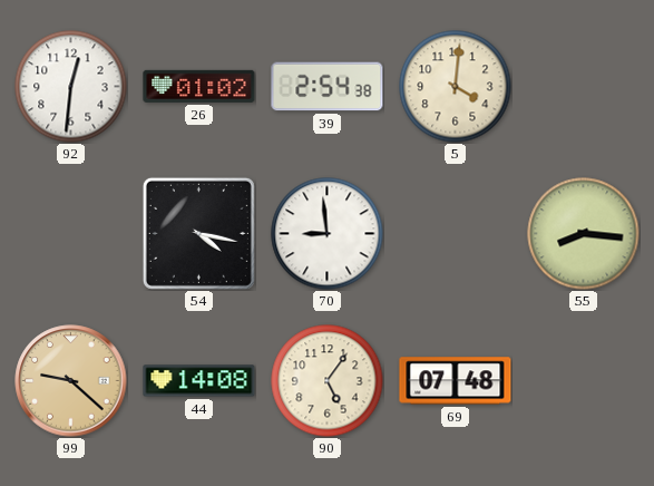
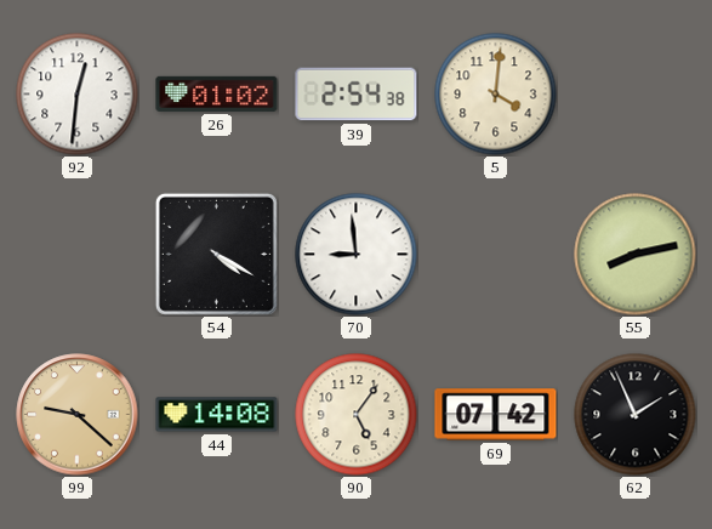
54: 4:17 -> 4:20
55: 8:16 -> 8:13
69: 07:48 -> 07:42
62: none -> 1:56
